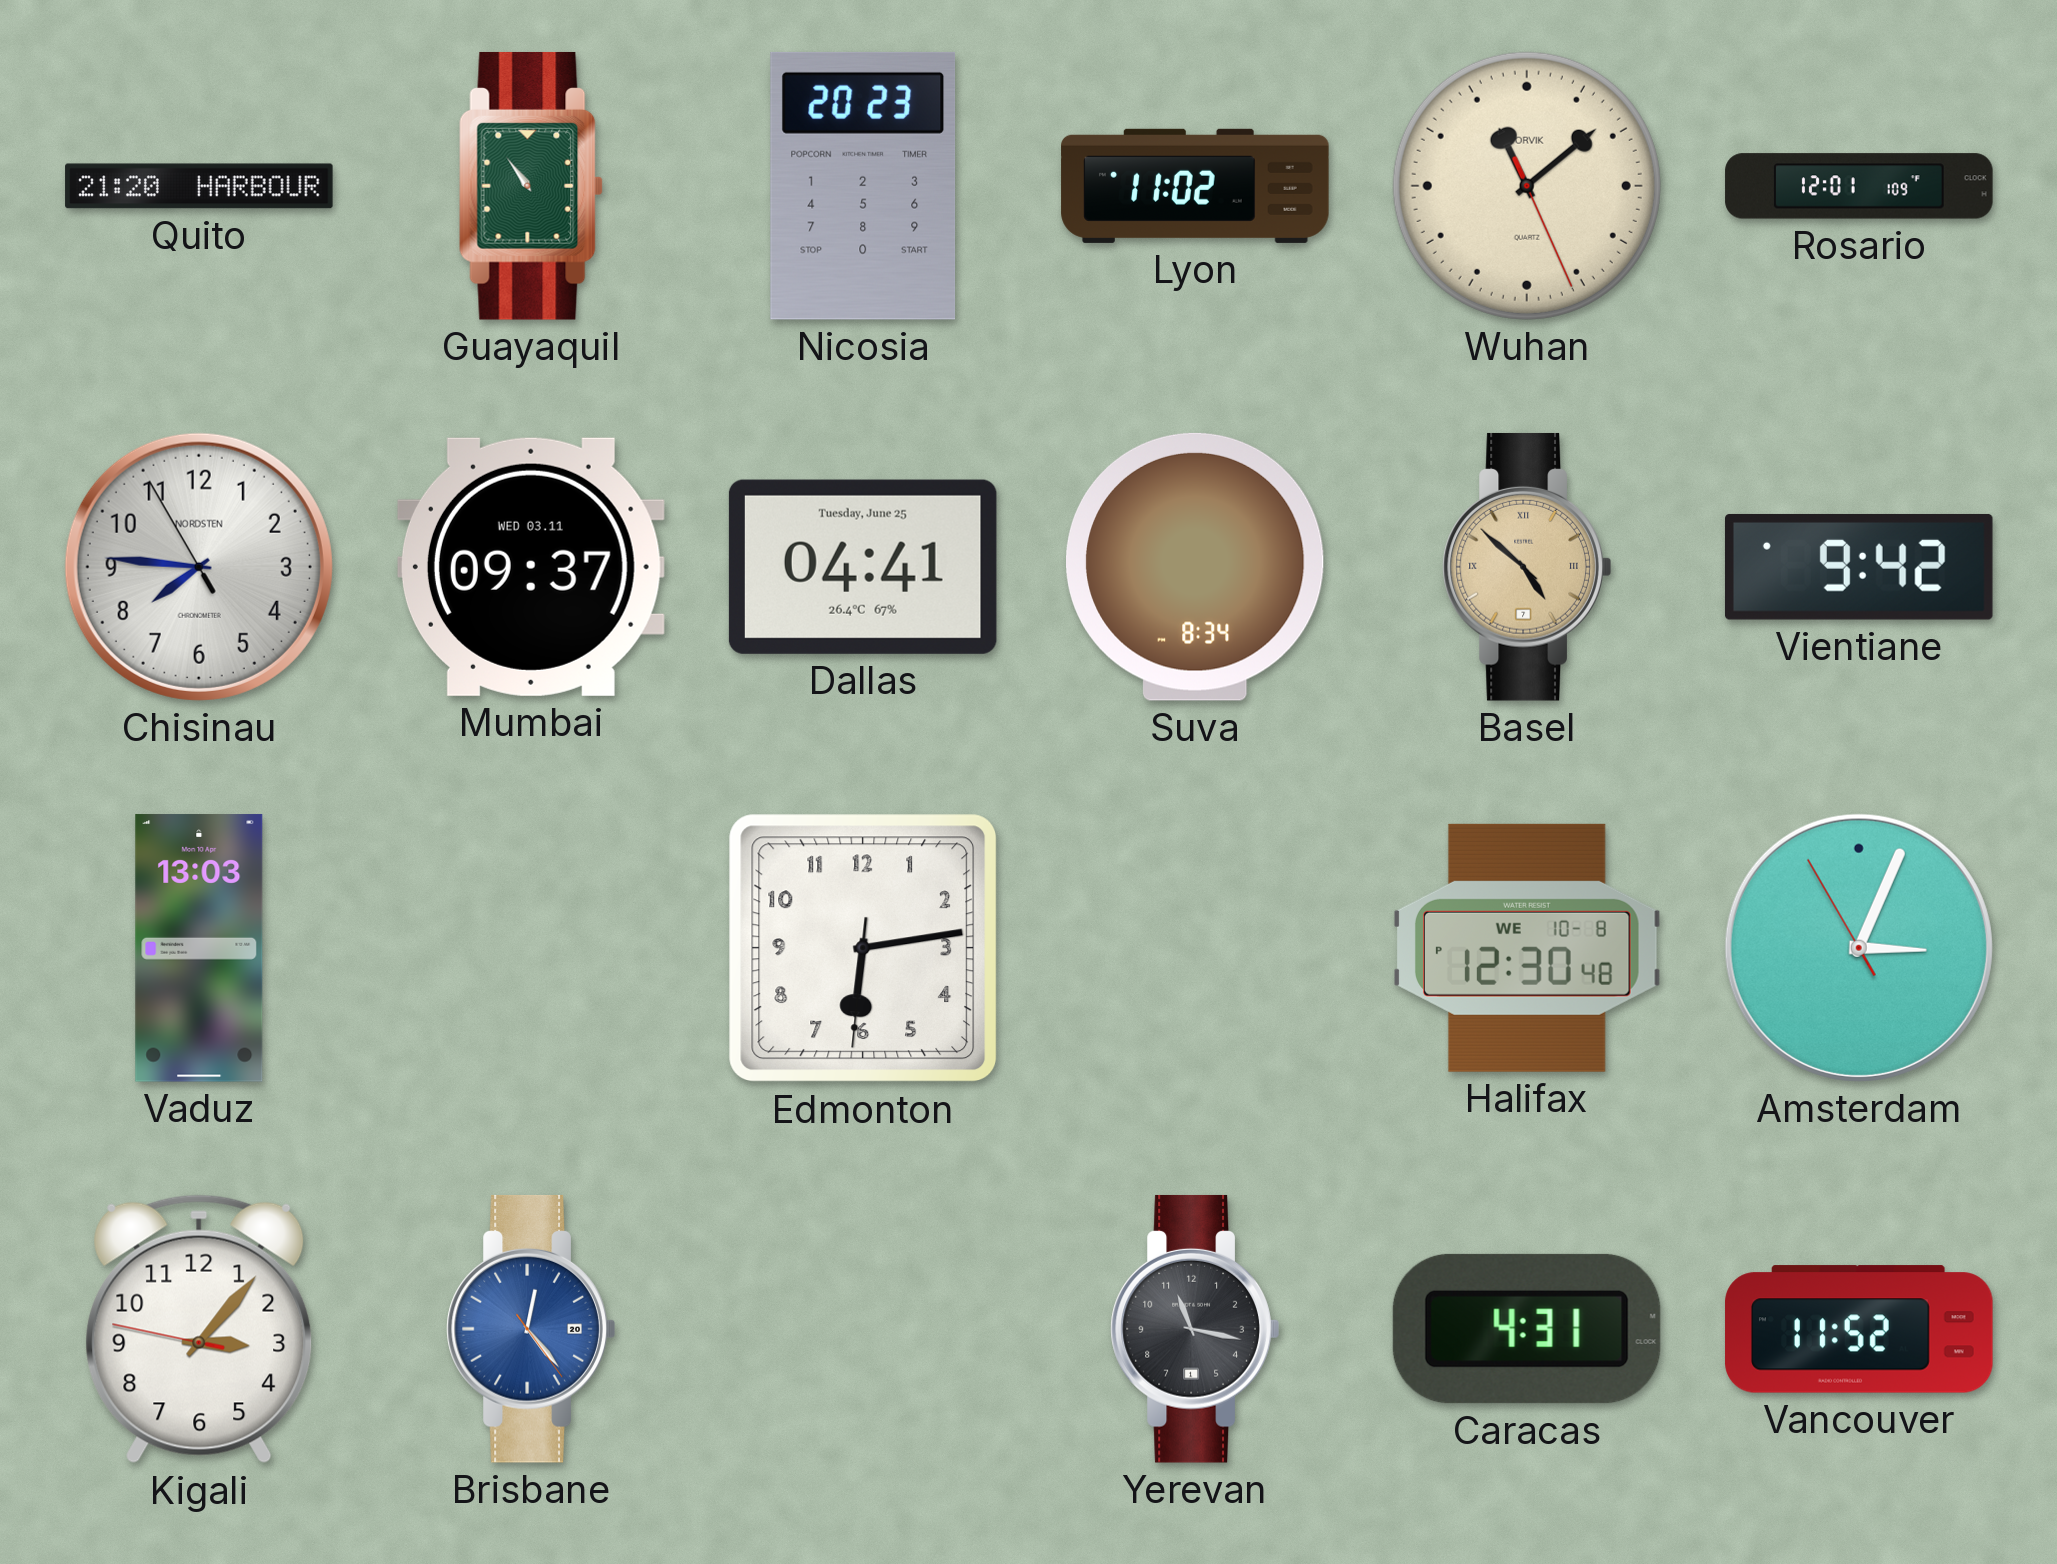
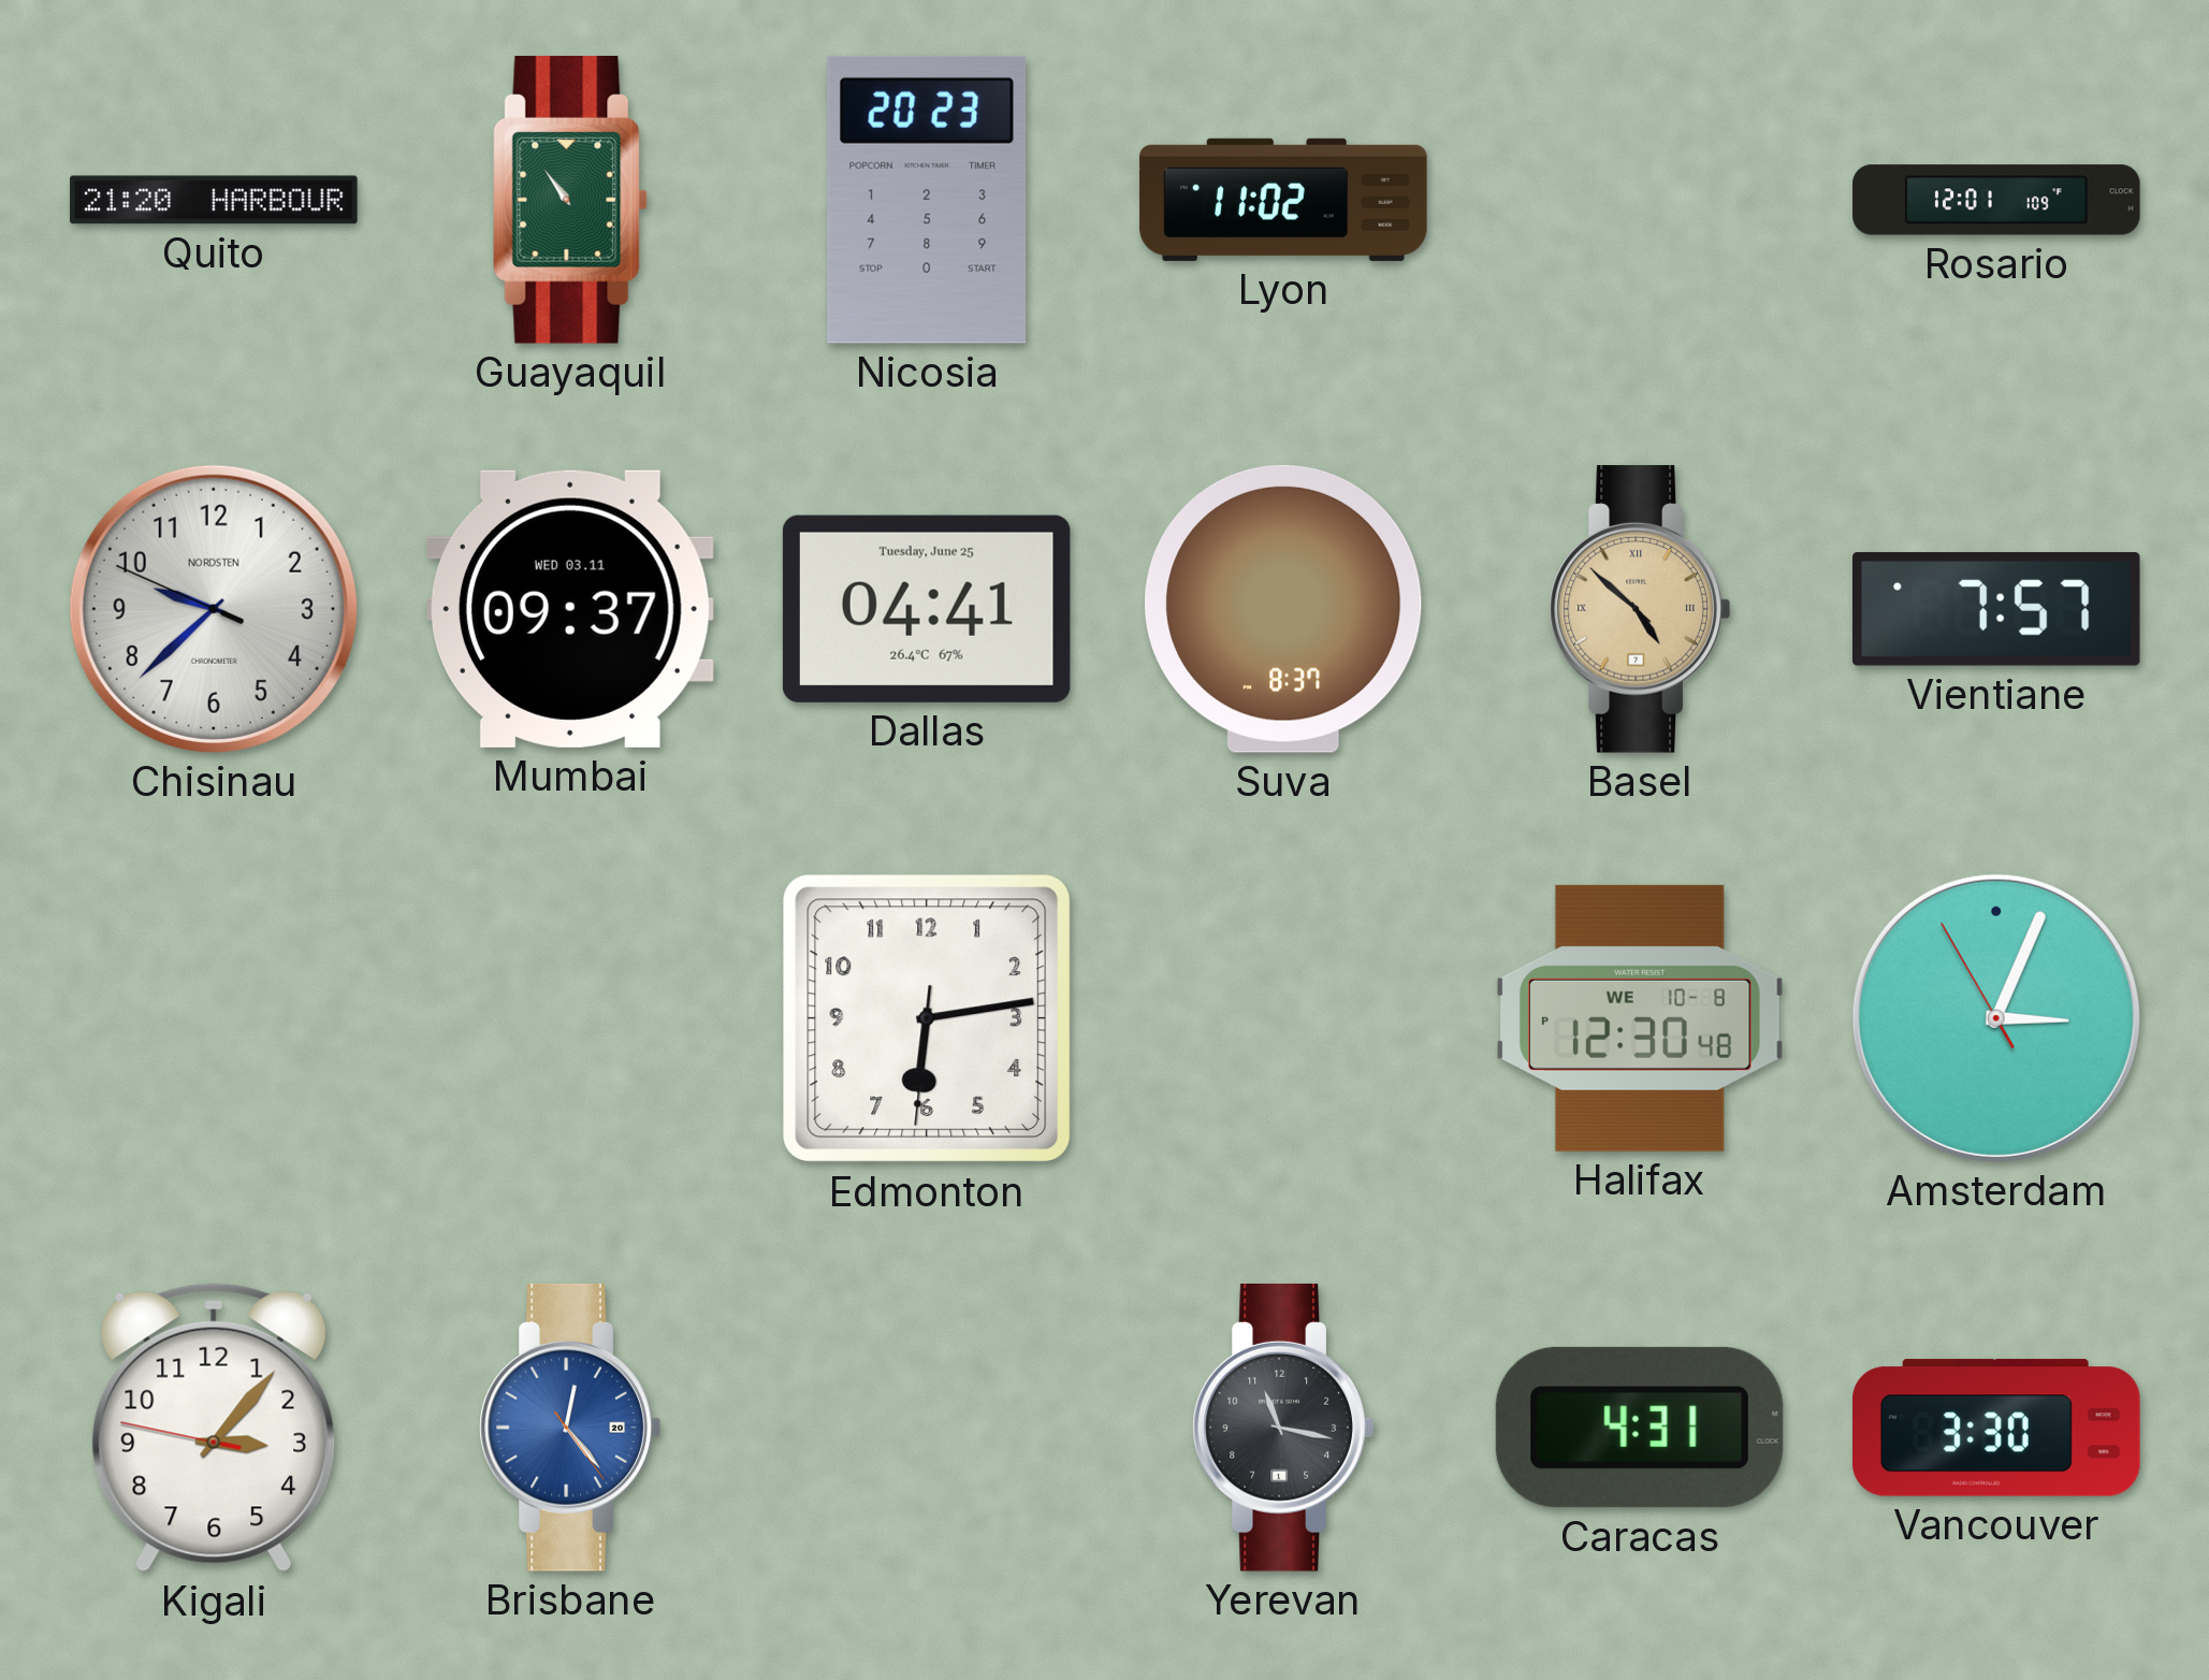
Wuhan: 11:08 -> none
Chisinau: 7:45 -> 9:37
Suva: 8:34 -> 8:37
Vientiane: 9:42 -> 7:57
Vaduz: 13:03 -> none
Vancouver: 11:52 -> 3:30
